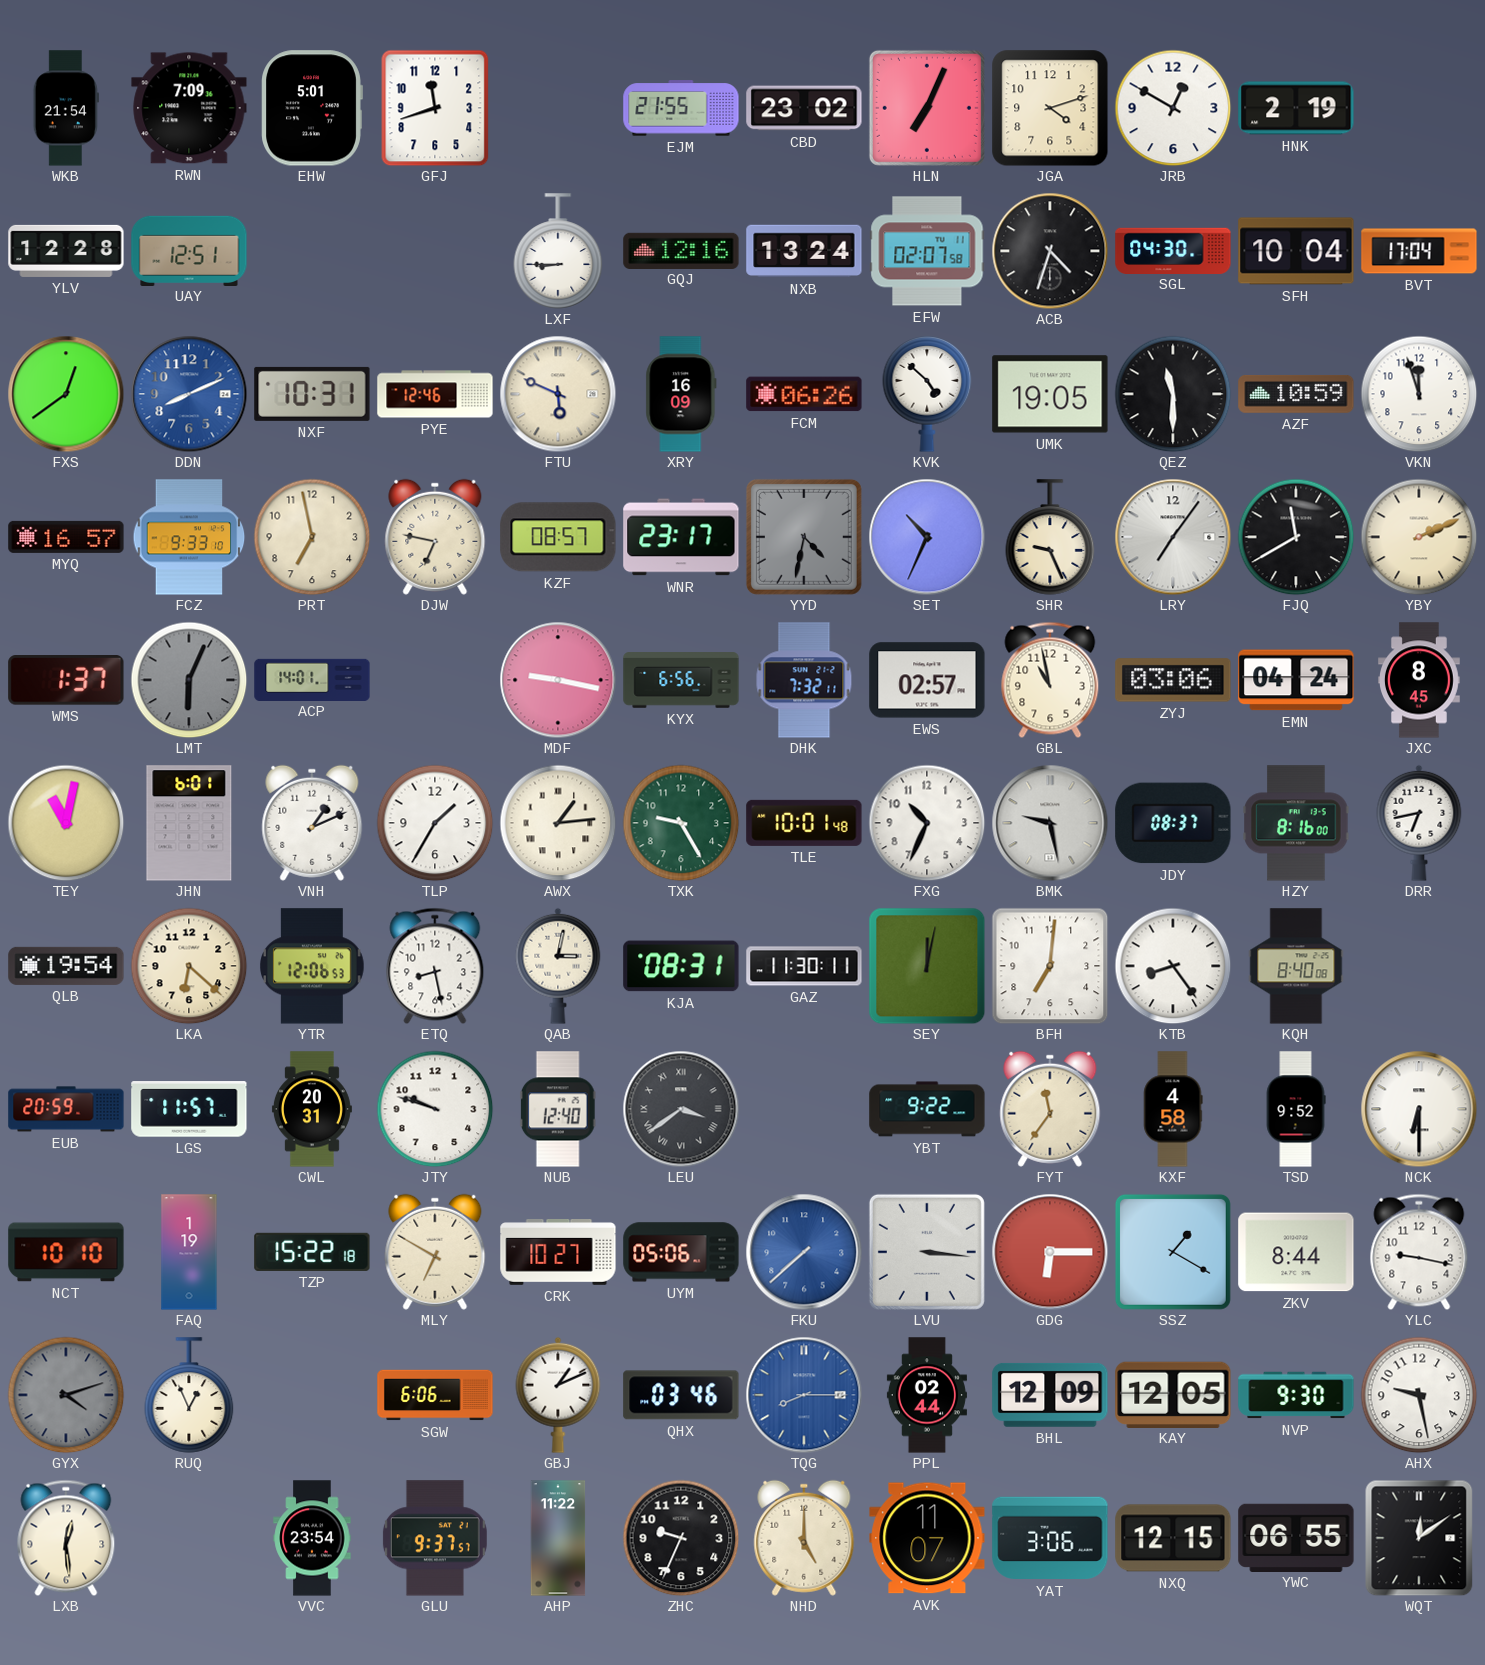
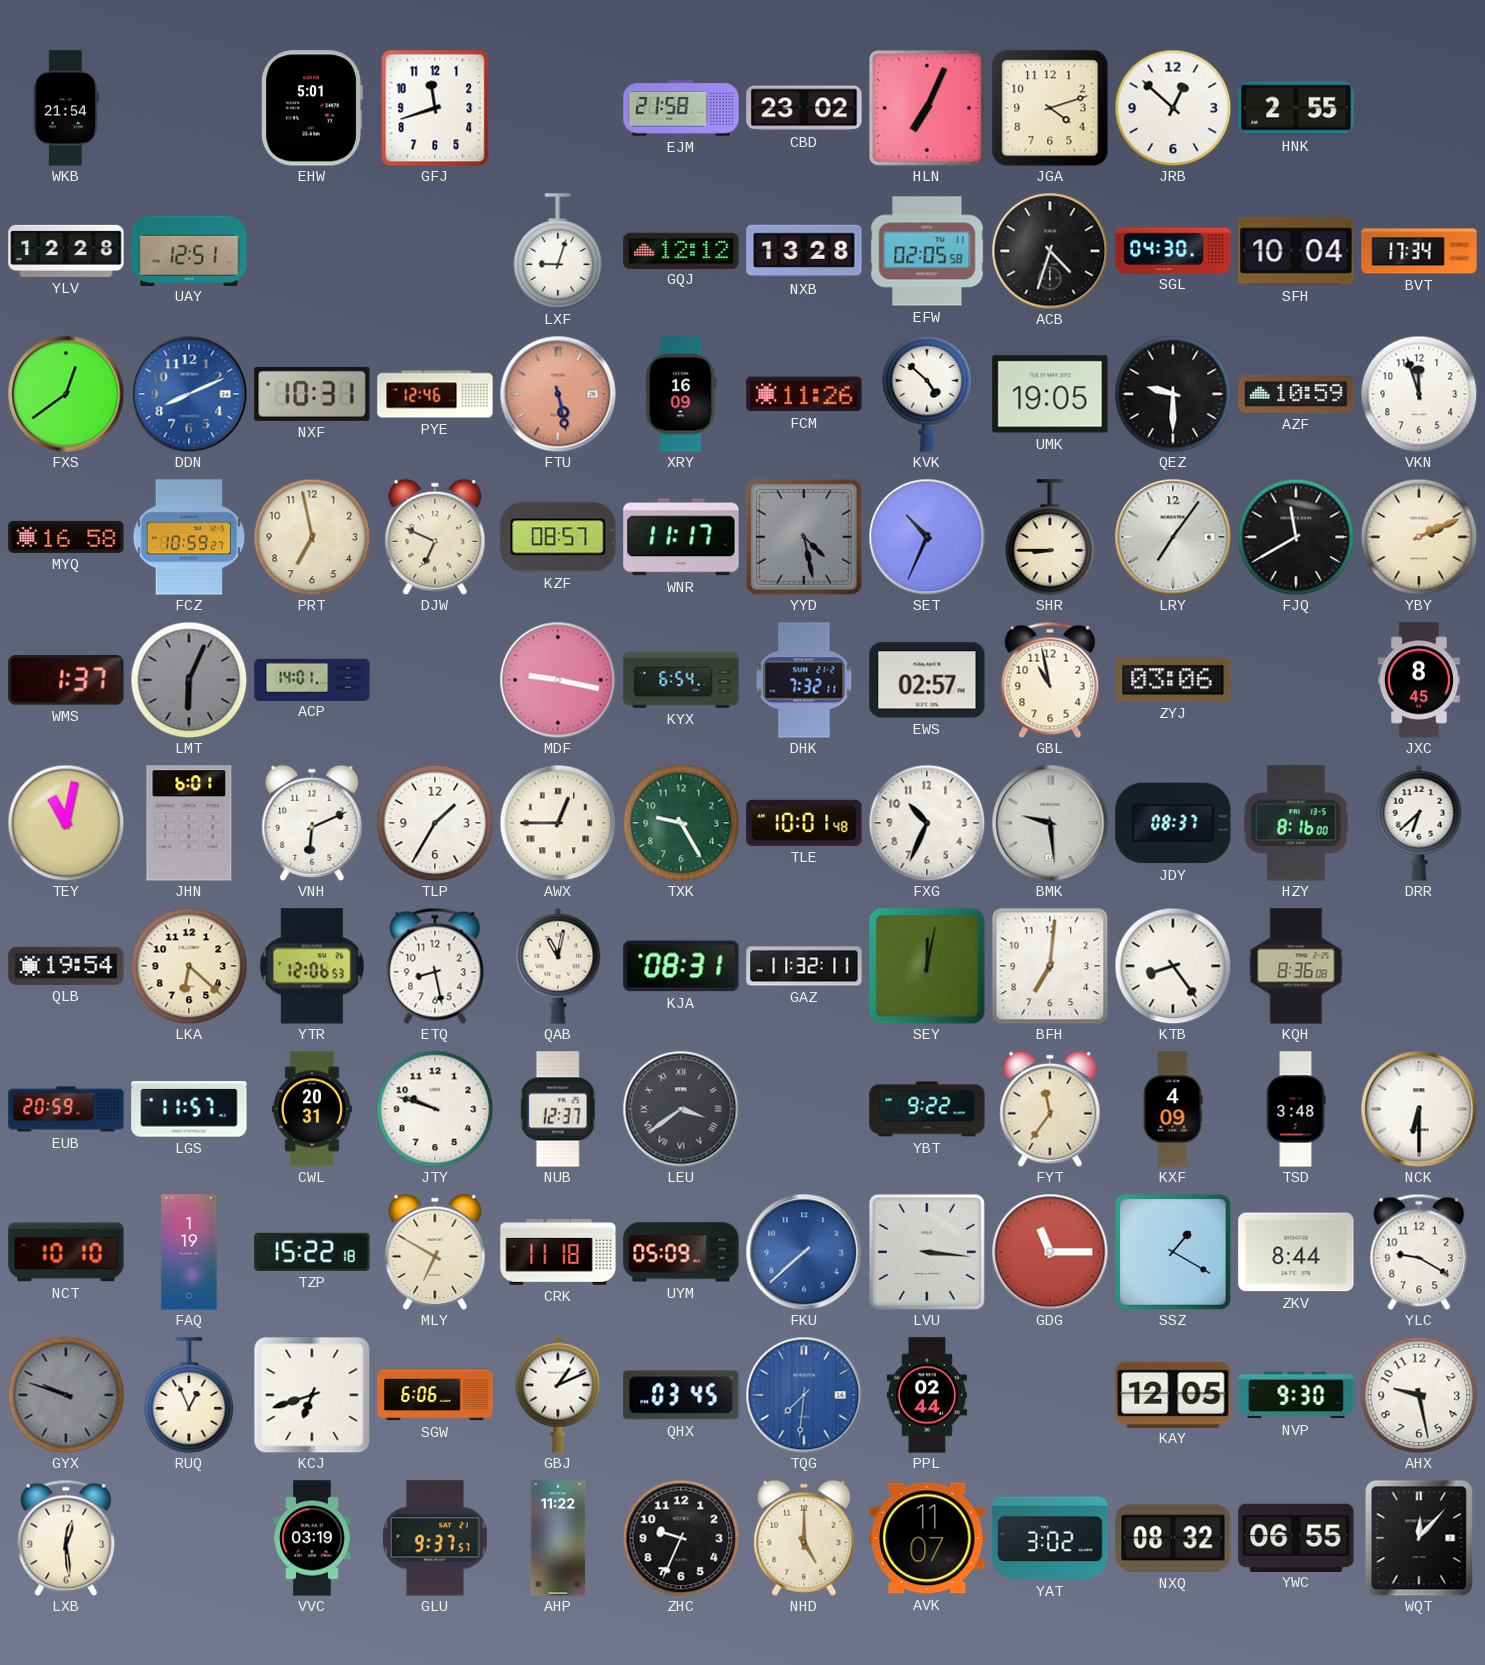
RWN: 7:09 -> none
EJM: 21:55 -> 21:58
JRB: 12:50 -> 12:52
HNK: 2:19 -> 2:55
LXF: 8:45 -> 9:03
GQJ: 12:16 -> 12:12
NXB: 13:24 -> 13:28
EFW: 02:07 -> 02:05
BVT: 17:04 -> 17:34
FTU: 5:49 -> 5:28
FTU dial: cream -> salmon
FCM: 06:26 -> 11:26
QEZ: 11:30 -> 9:30
MYQ: 16:57 -> 16:58
FCZ: 9:33 -> 10:59
DJW: 6:47 -> 6:49
WNR: 23:17 -> 11:17
YYD: 4:32 -> 4:28
SHR: 9:26 -> 8:45
KYX: 6:56 -> 6:54
EMN: 04:24 -> none
VNH: 1:11 -> 6:11
AWX: 1:14 -> 12:45
BMK: 9:28 -> 9:29
DRR: 6:43 -> 6:38
QAB: 3:02 -> 11:02
GAZ: 11:30 -> 11:32
KQH: 8:40 -> 8:36
NUB: 12:40 -> 12:37
KXF: 4:58 -> 4:09
TSD: 9:52 -> 3:48
CRK: 10:27 -> 11:18
UYM: 05:06 -> 05:09
GDG: 6:15 -> 11:15
YLC: 9:17 -> 9:20
GYX: 4:12 -> 9:48
KCJ: none -> 6:42
QHX: 03:46 -> 03:45
TQG: 8:15 -> 7:31
BHL: 12:09 -> none
VVC: 23:54 -> 03:19
YAT: 3:06 -> 3:02
NXQ: 12:15 -> 08:32
WQT: 12:09 -> 12:07
